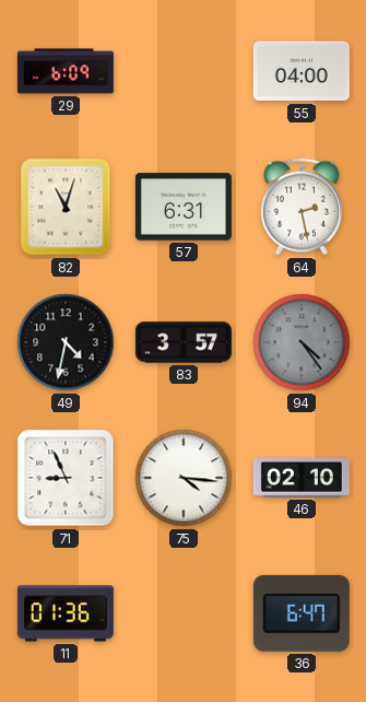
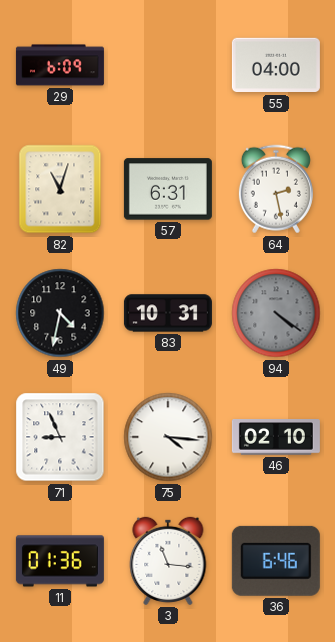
83: 3:57 -> 10:31
94: 4:24 -> 4:21
3: none -> 11:16
36: 6:47 -> 6:46
